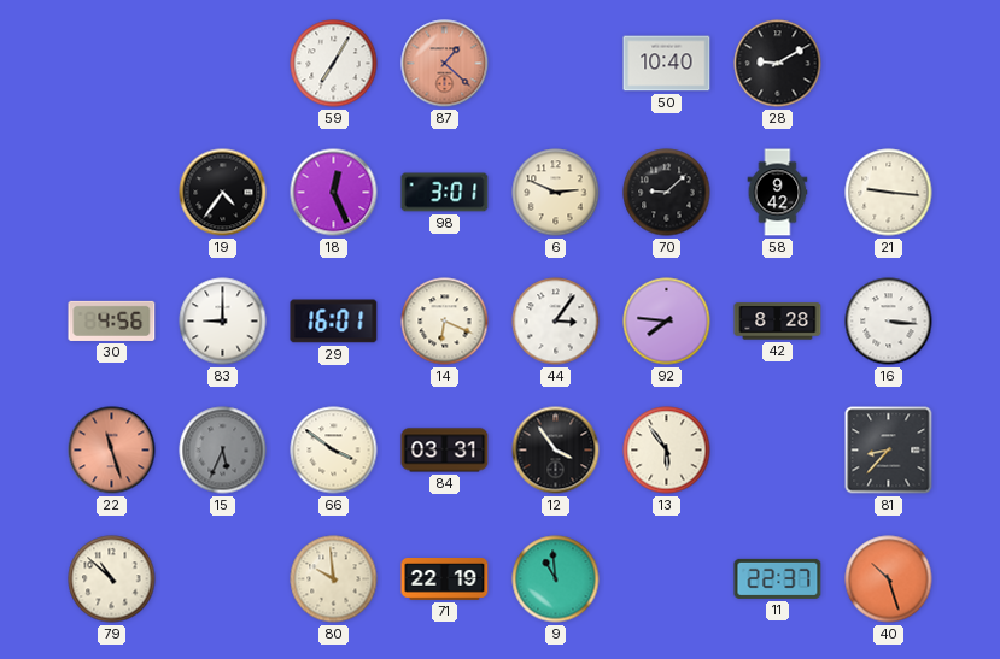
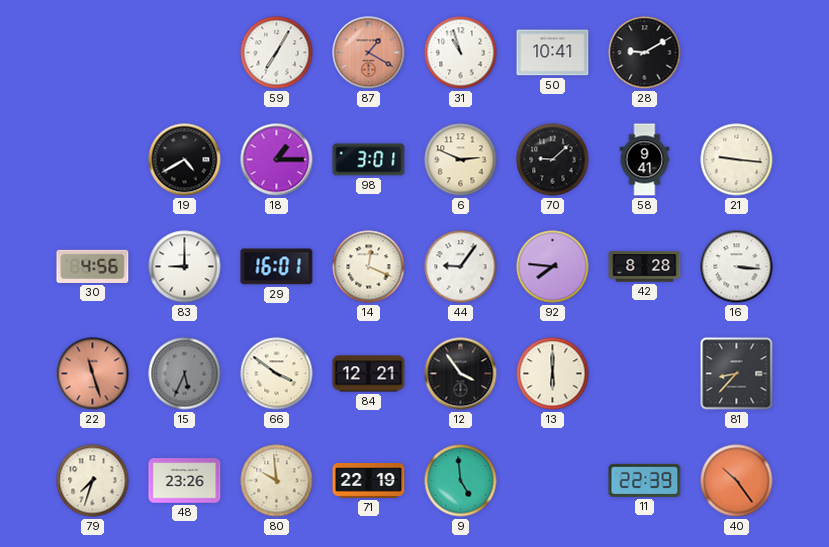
87: 1:22 -> 1:20
31: none -> 10:57
50: 10:40 -> 10:41
19: 4:36 -> 4:40
18: 12:26 -> 1:15
58: 9:42 -> 9:41
14: 6:19 -> 12:19
44: 3:06 -> 9:06
84: 03:31 -> 12:21
13: 5:54 -> 6:00
79: 10:52 -> 7:33
48: none -> 23:26
9: 10:59 -> 4:59
11: 22:37 -> 22:39
40: 10:27 -> 10:24
